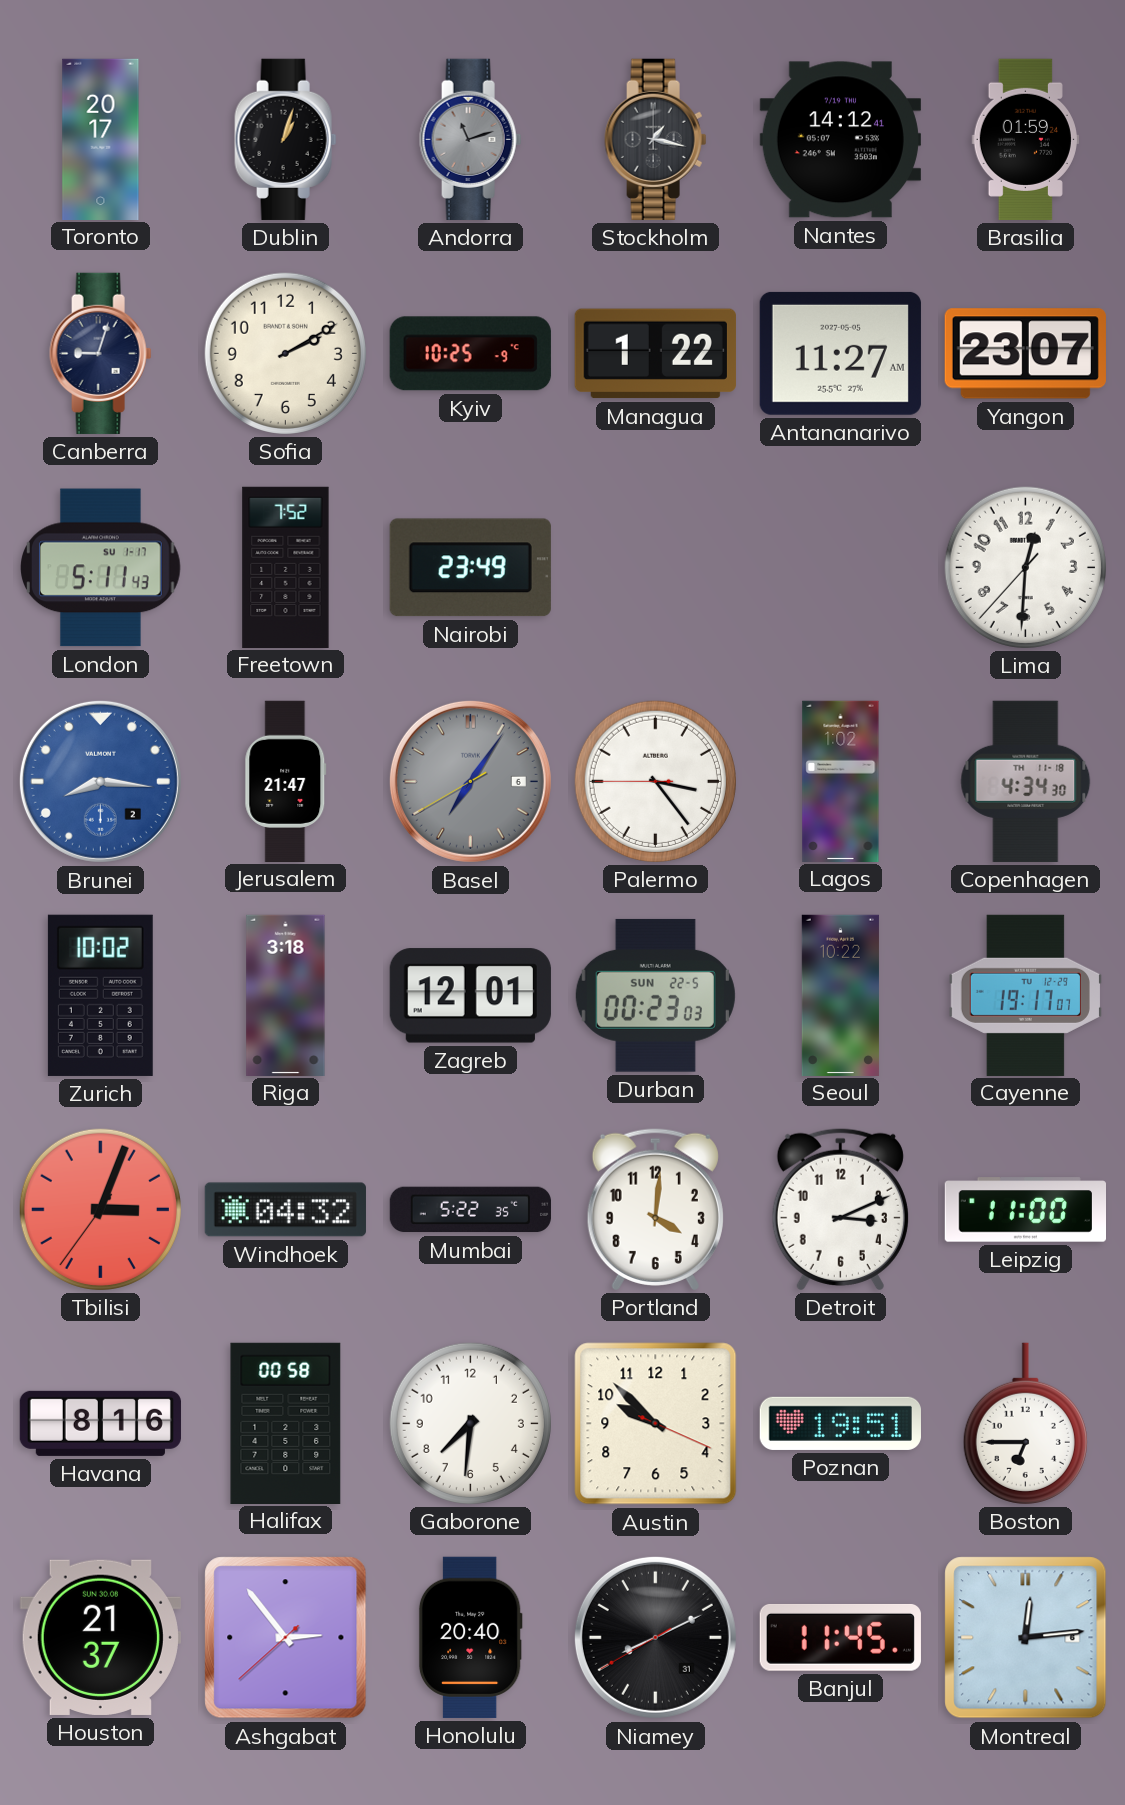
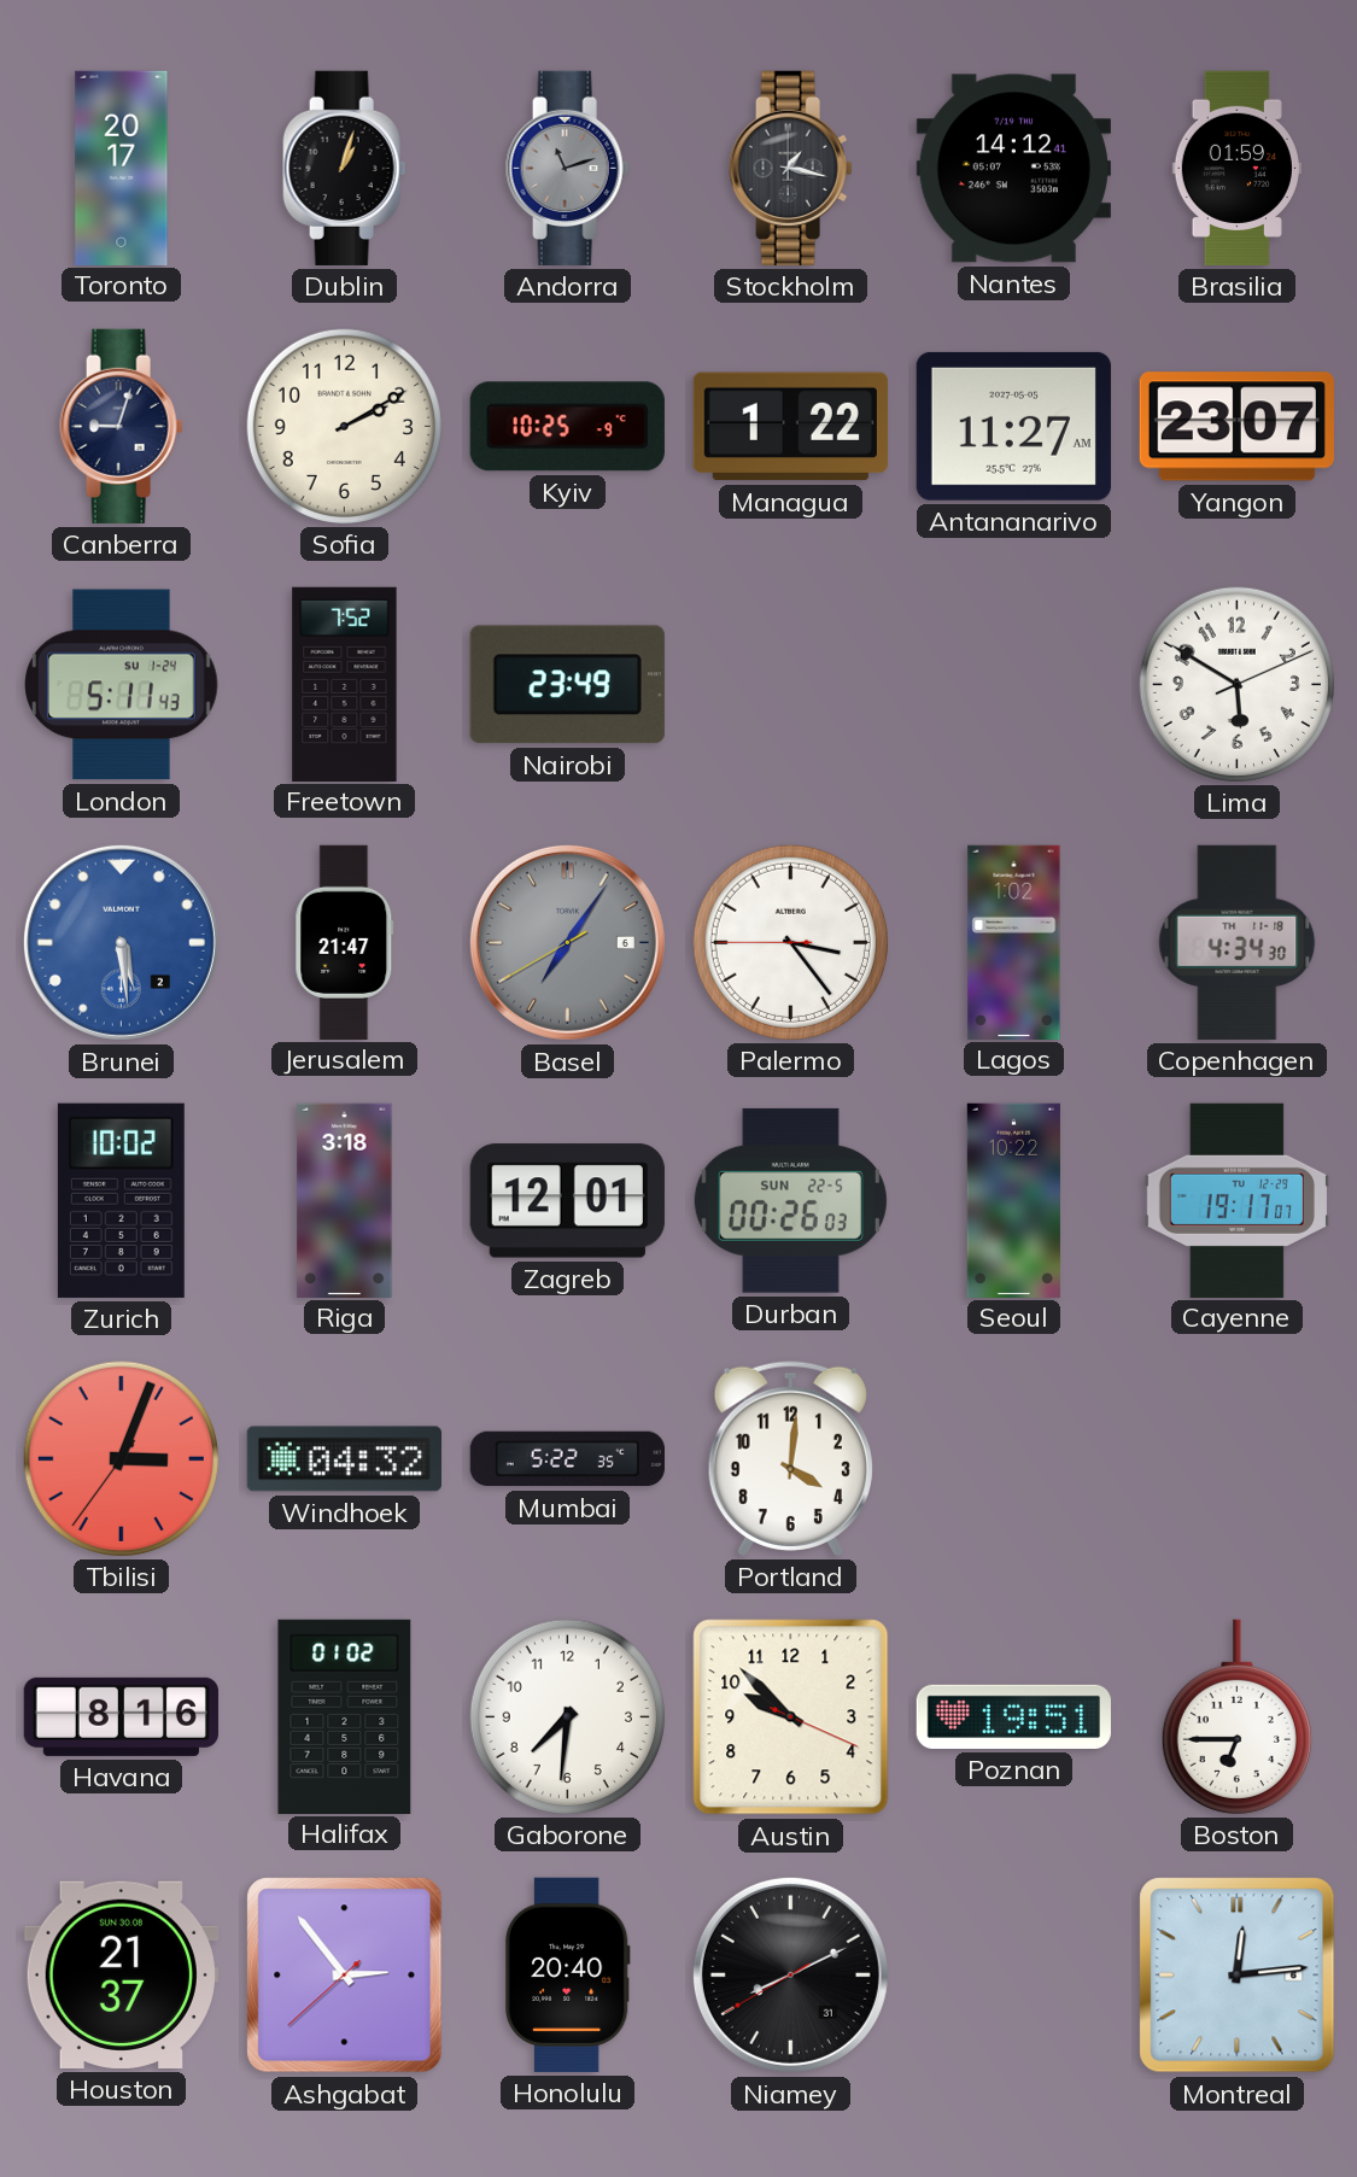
London date: SU 1-17 -> SU 1-24
Lima: 12:30 -> 5:50
Brunei: 8:16 -> 5:29
Durban: 00:23 -> 00:26
Detroit: 3:11 -> none
Leipzig: 11:00 -> none
Halifax: 00:58 -> 01:02
Banjul: 11:45 -> none
